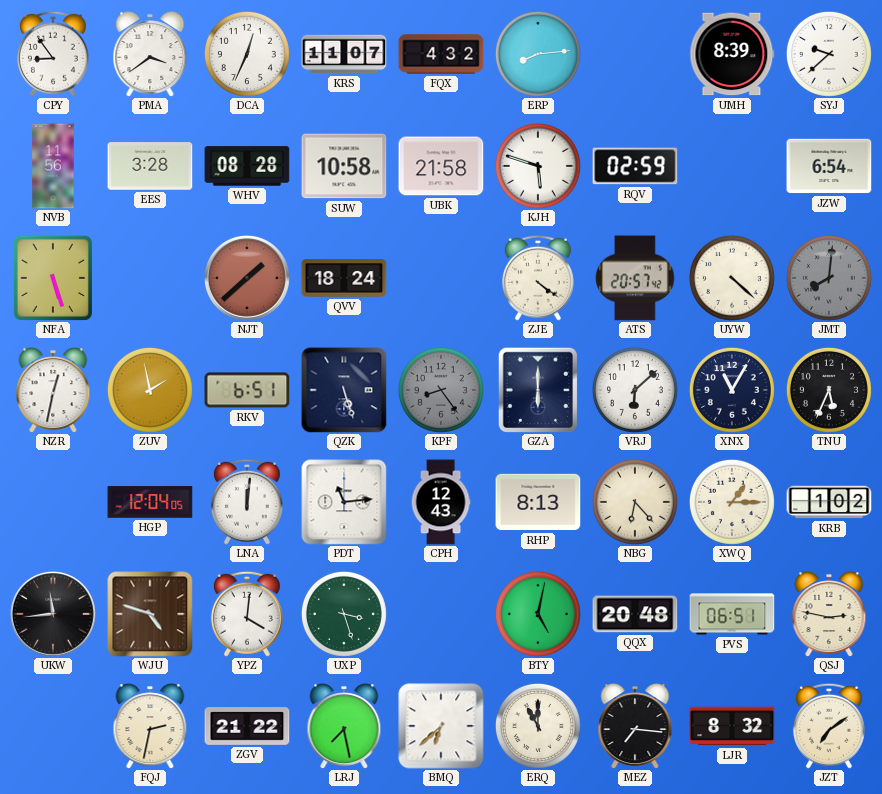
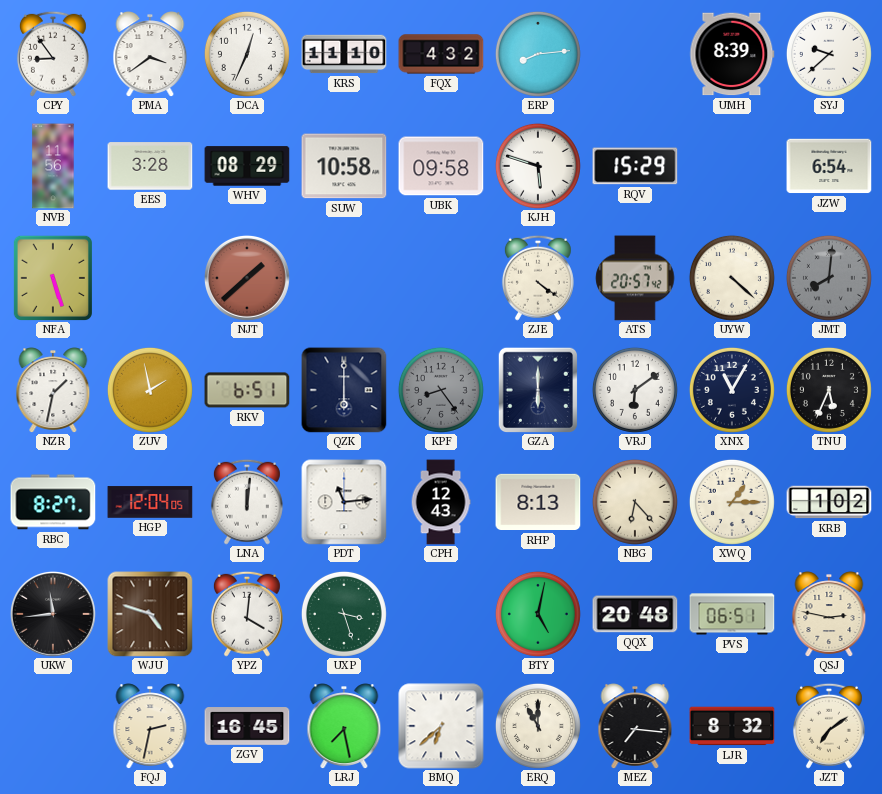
KRS: 11:07 -> 11:10
WHV: 08:28 -> 08:29
UBK: 21:58 -> 09:58
RQV: 02:59 -> 15:29
QVV: 18:24 -> none
NZR: 12:32 -> 1:32
QZK: 5:27 -> 6:00
VRJ: 6:08 -> 6:09
RBC: none -> 8:27
ZGV: 21:22 -> 16:45
